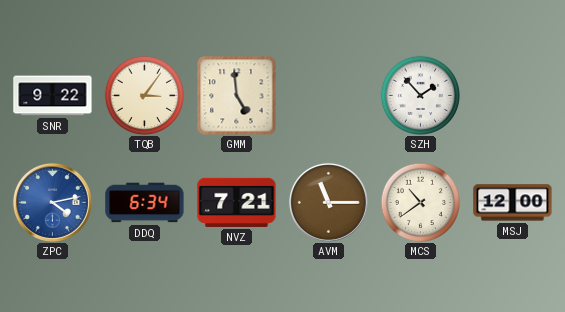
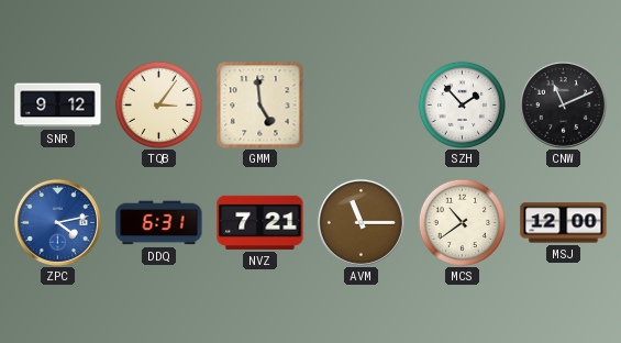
SNR: 9:22 -> 9:12
CNW: none -> 11:11
DDQ: 6:34 -> 6:31
